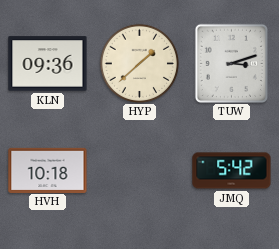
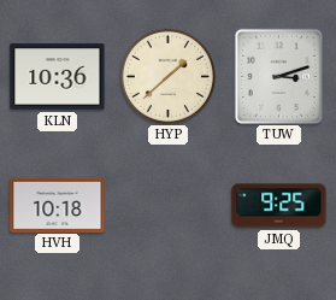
KLN: 09:36 -> 10:36
JMQ: 5:42 -> 9:25
